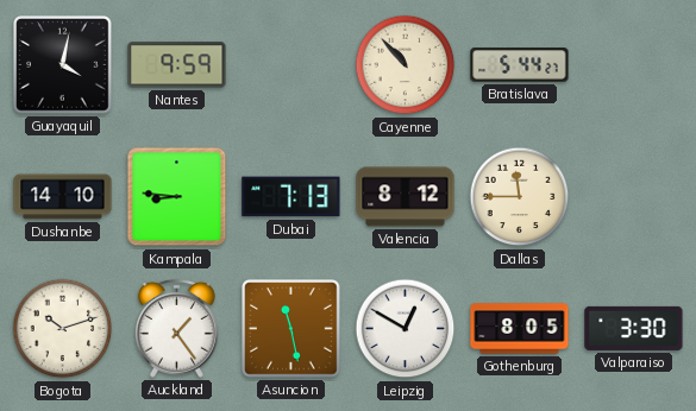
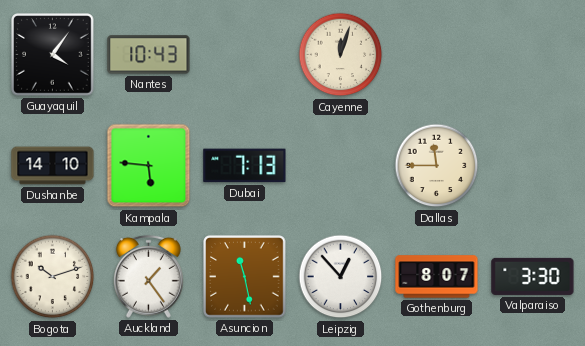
Guayaquil: 4:02 -> 4:06
Nantes: 9:59 -> 10:43
Cayenne: 10:53 -> 12:03
Bratislava: 5:44 -> none
Kampala: 8:46 -> 5:46
Valencia: 8:12 -> none
Leipzig: 12:50 -> 12:53
Gothenburg: 8:05 -> 8:07
